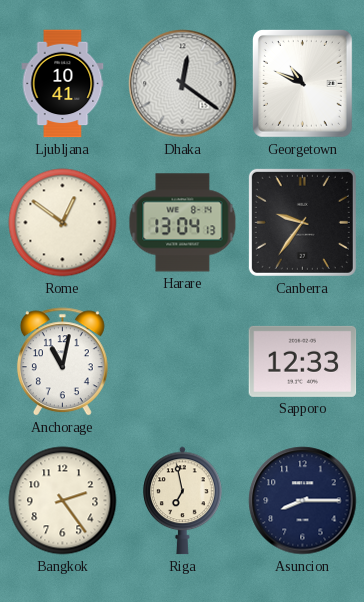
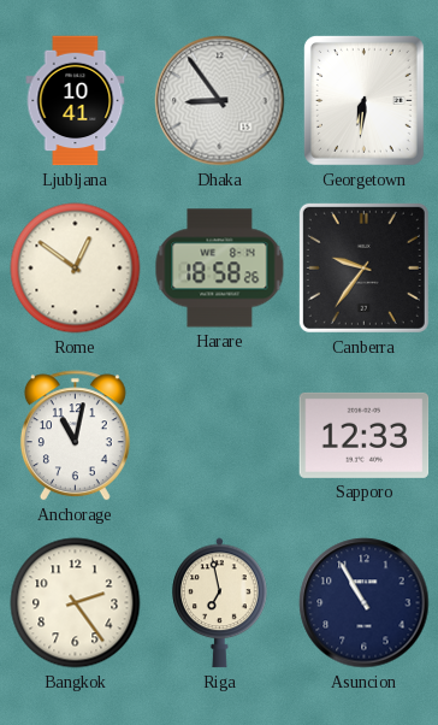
Dhaka: 12:21 -> 8:54
Georgetown: 10:49 -> 6:31
Harare: 13:04 -> 18:58
Asuncion: 8:15 -> 10:55
